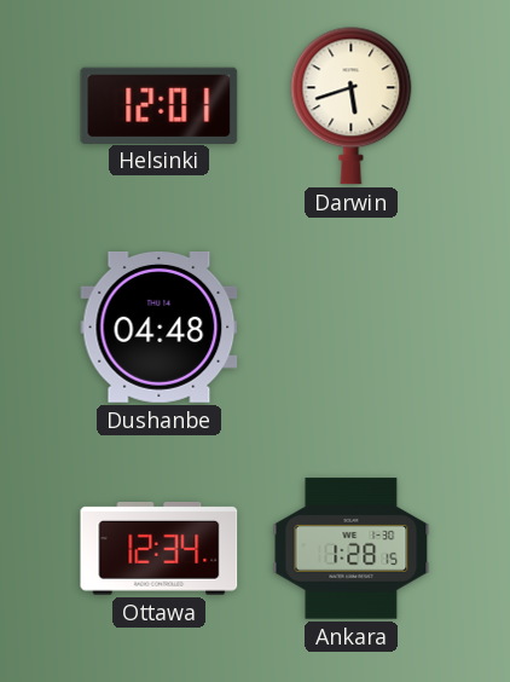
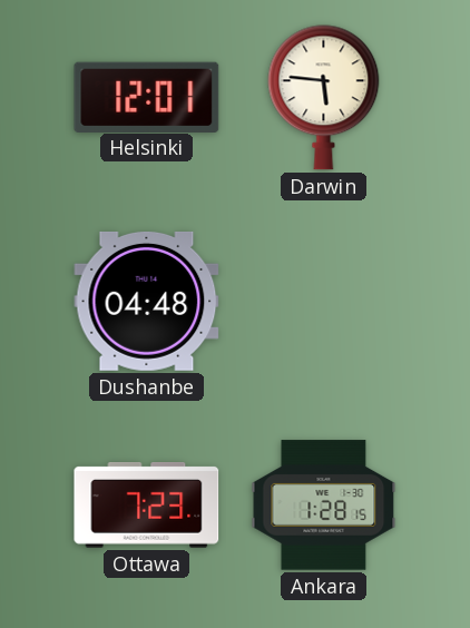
Darwin: 5:42 -> 5:46
Ottawa: 12:34 -> 7:23
